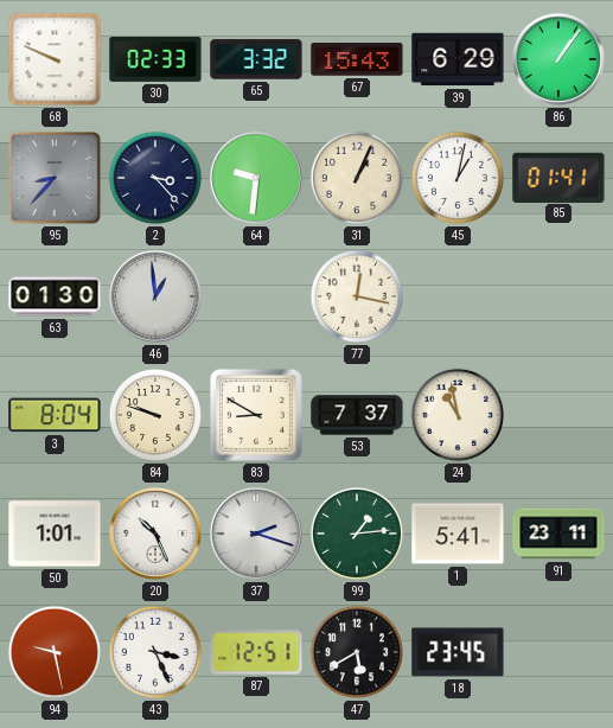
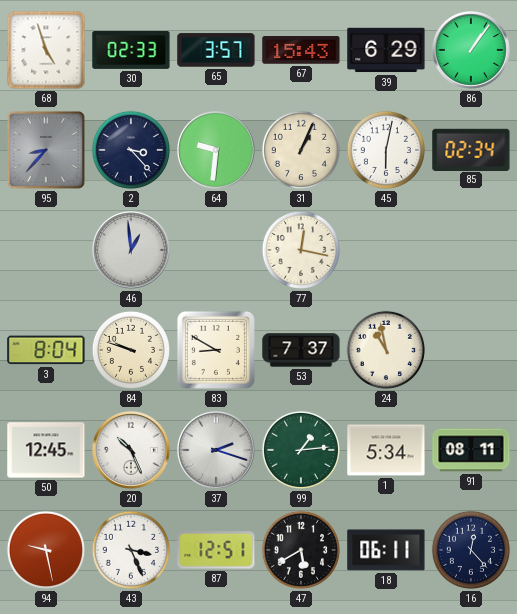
68: 9:49 -> 4:57
65: 3:32 -> 3:57
45: 1:02 -> 6:02
85: 01:41 -> 02:34
63: 01:30 -> none
50: 1:01 -> 12:45
1: 5:41 -> 5:34
91: 23:11 -> 08:11
18: 23:45 -> 06:11
16: none -> 12:23
